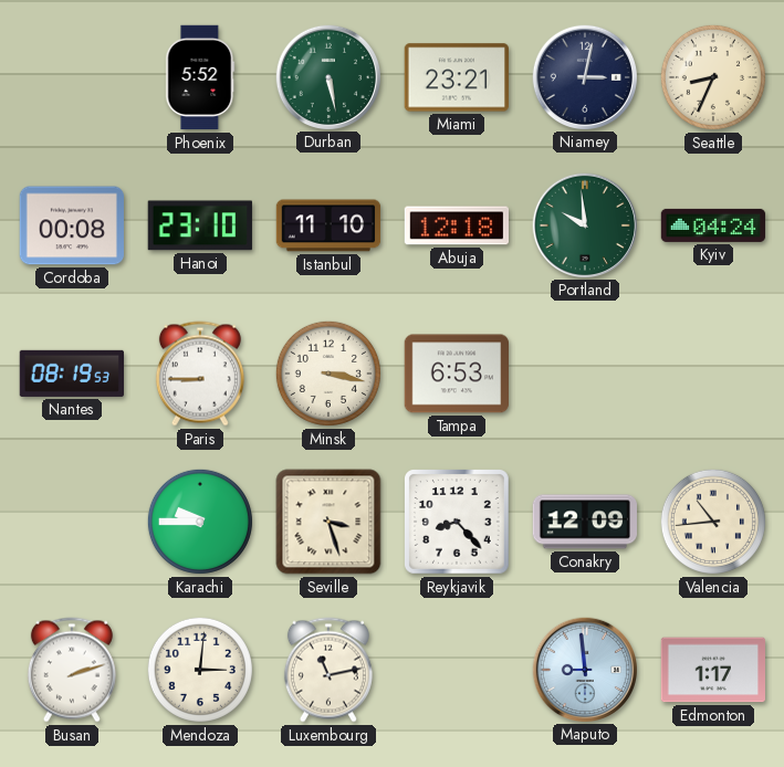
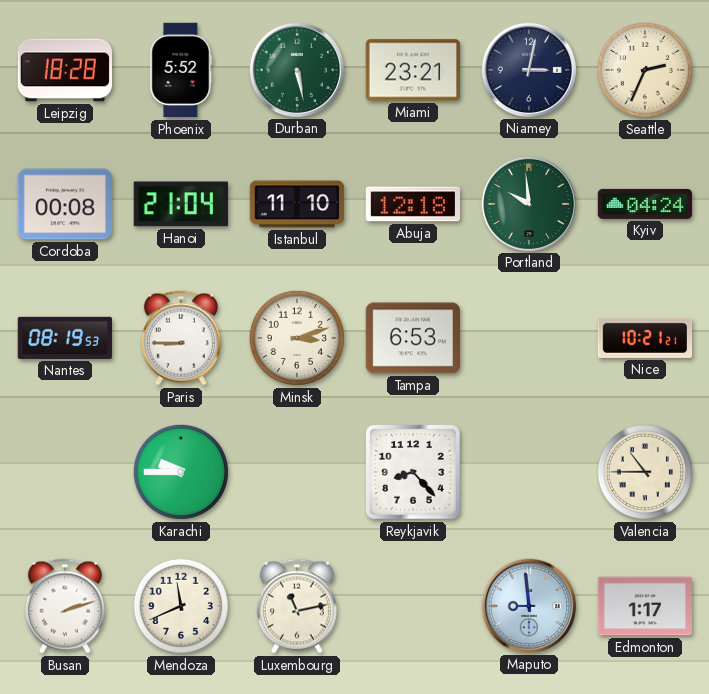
Leipzig: none -> 18:28
Seattle: 8:34 -> 2:34
Hanoi: 23:10 -> 21:04
Minsk: 3:17 -> 3:12
Nice: none -> 10:21
Seville: 3:27 -> none
Conakry: 12:09 -> none
Valencia: 10:44 -> 10:45
Mendoza: 3:01 -> 11:41
